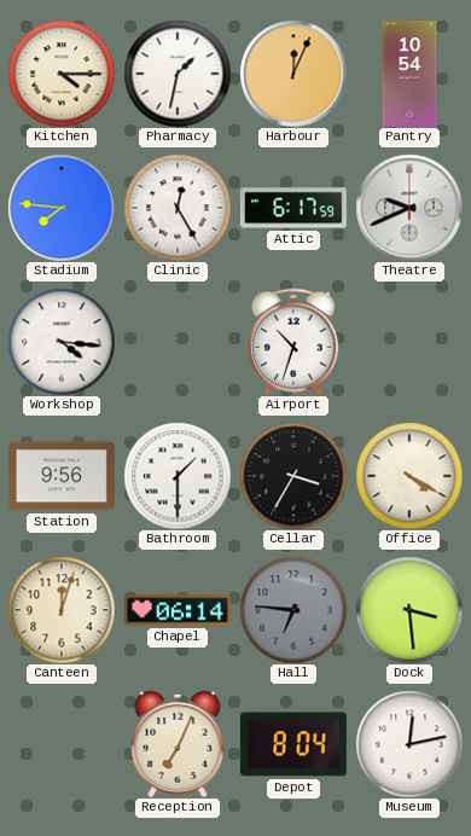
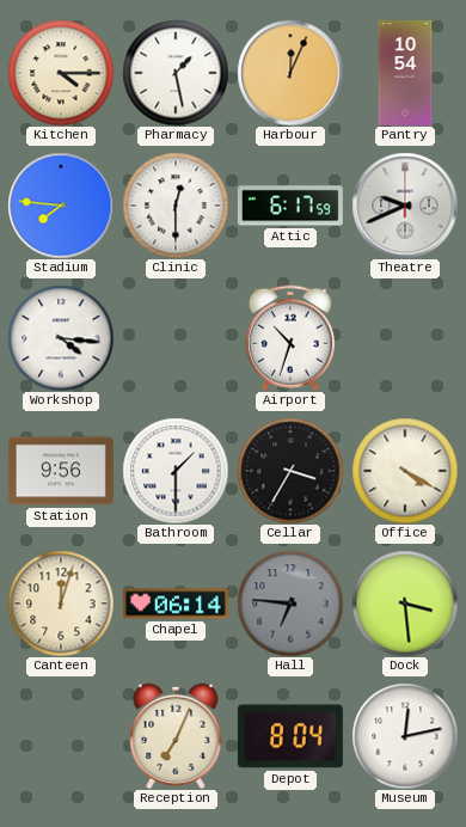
Pharmacy: 1:32 -> 1:28
Clinic: 12:25 -> 12:30
